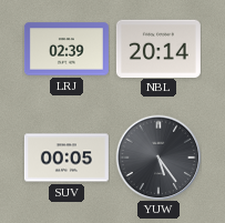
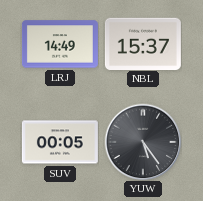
LRJ: 02:39 -> 14:49
NBL: 20:14 -> 15:37
